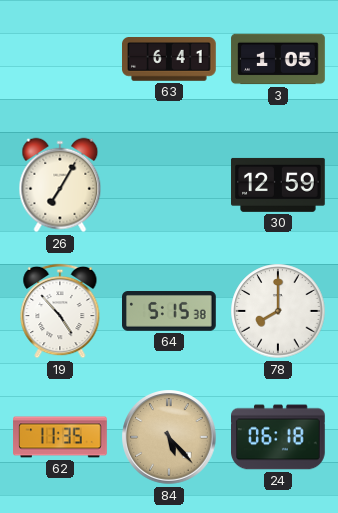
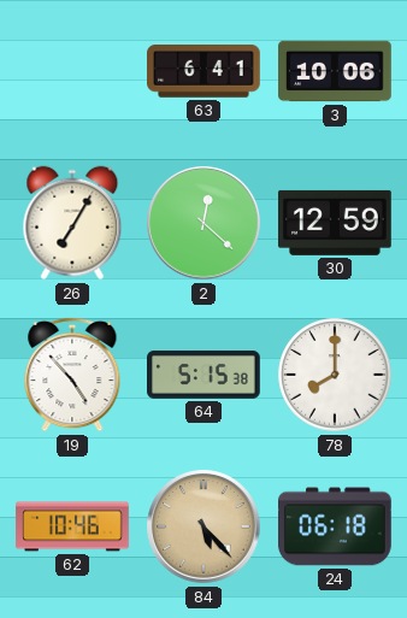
3: 1:05 -> 10:06
2: none -> 12:22
62: 11:35 -> 10:46
